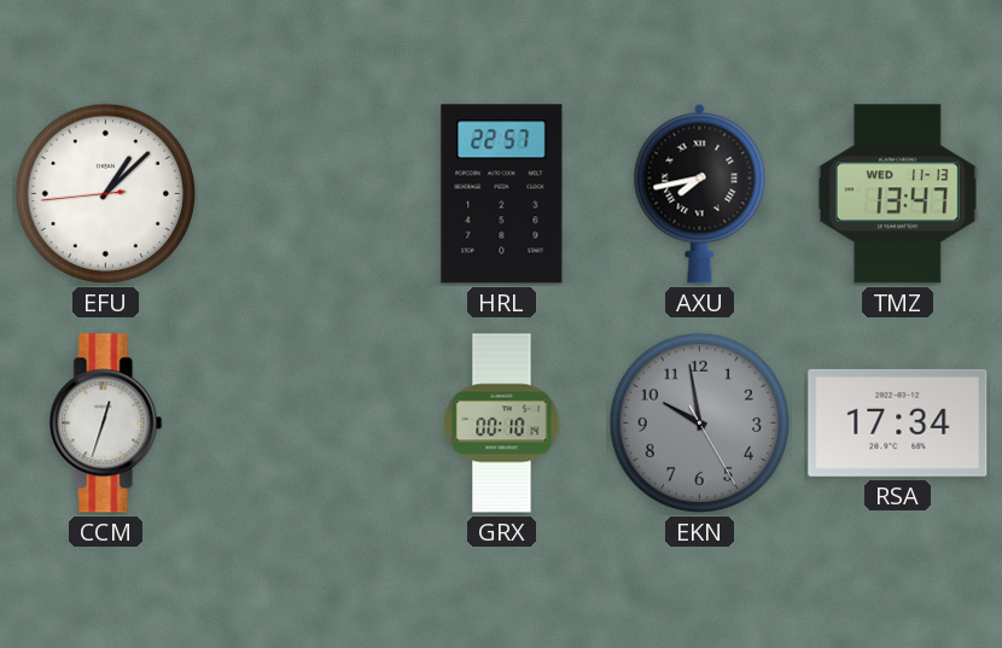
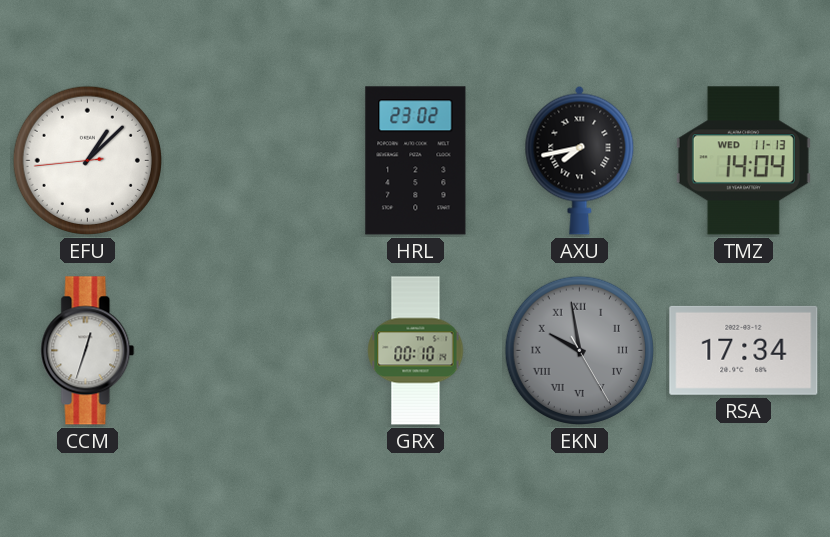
HRL: 22:57 -> 23:02
TMZ: 13:47 -> 14:04
EKN numerals: Arabic -> Roman
